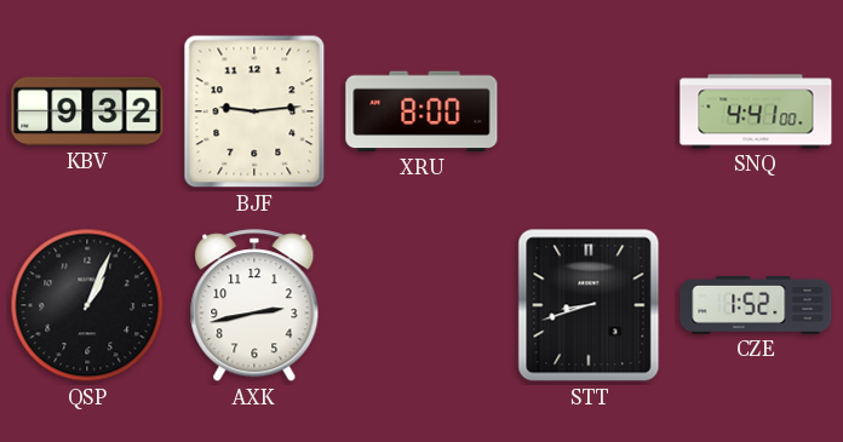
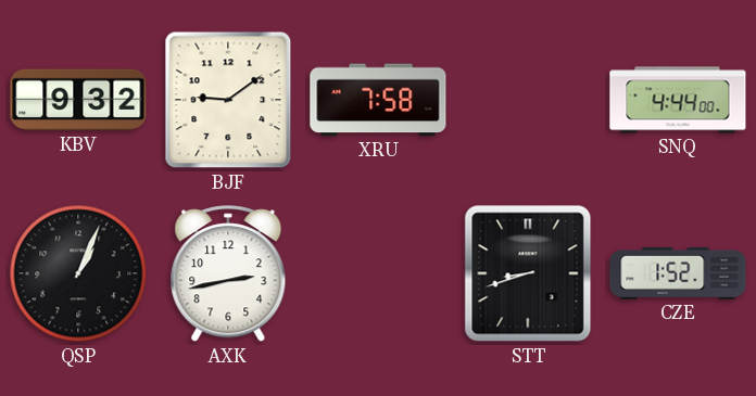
BJF: 9:14 -> 9:09
XRU: 8:00 -> 7:58
SNQ: 4:41 -> 4:44
